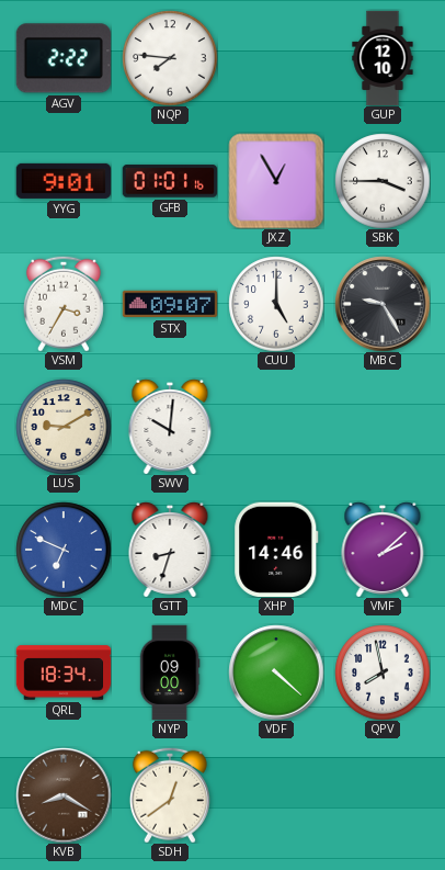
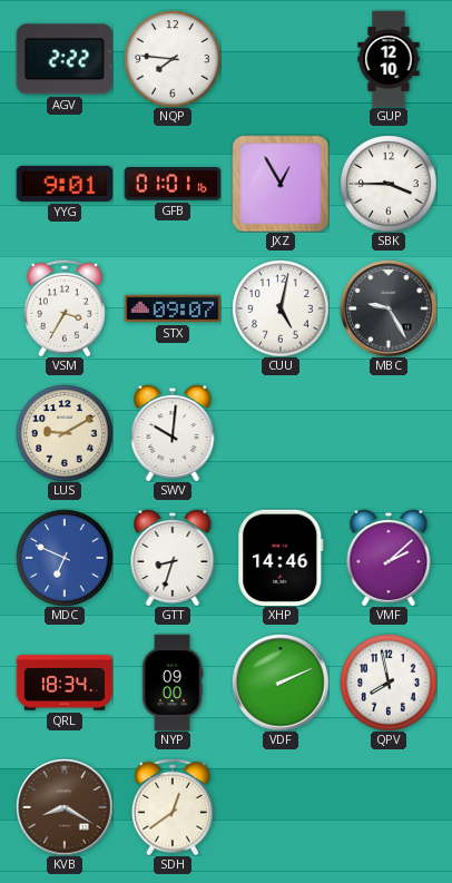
CUU: 5:00 -> 5:02
VDF: 4:22 -> 2:11
